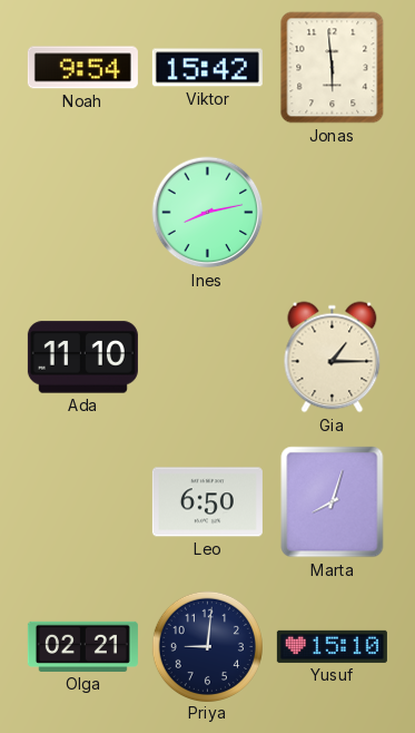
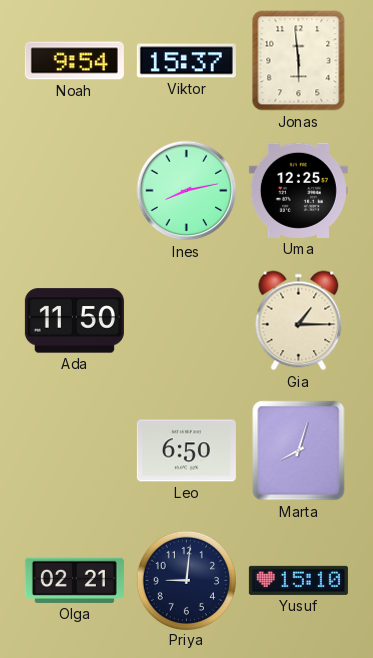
Viktor: 15:42 -> 15:37
Uma: none -> 12:25
Ada: 11:10 -> 11:50
